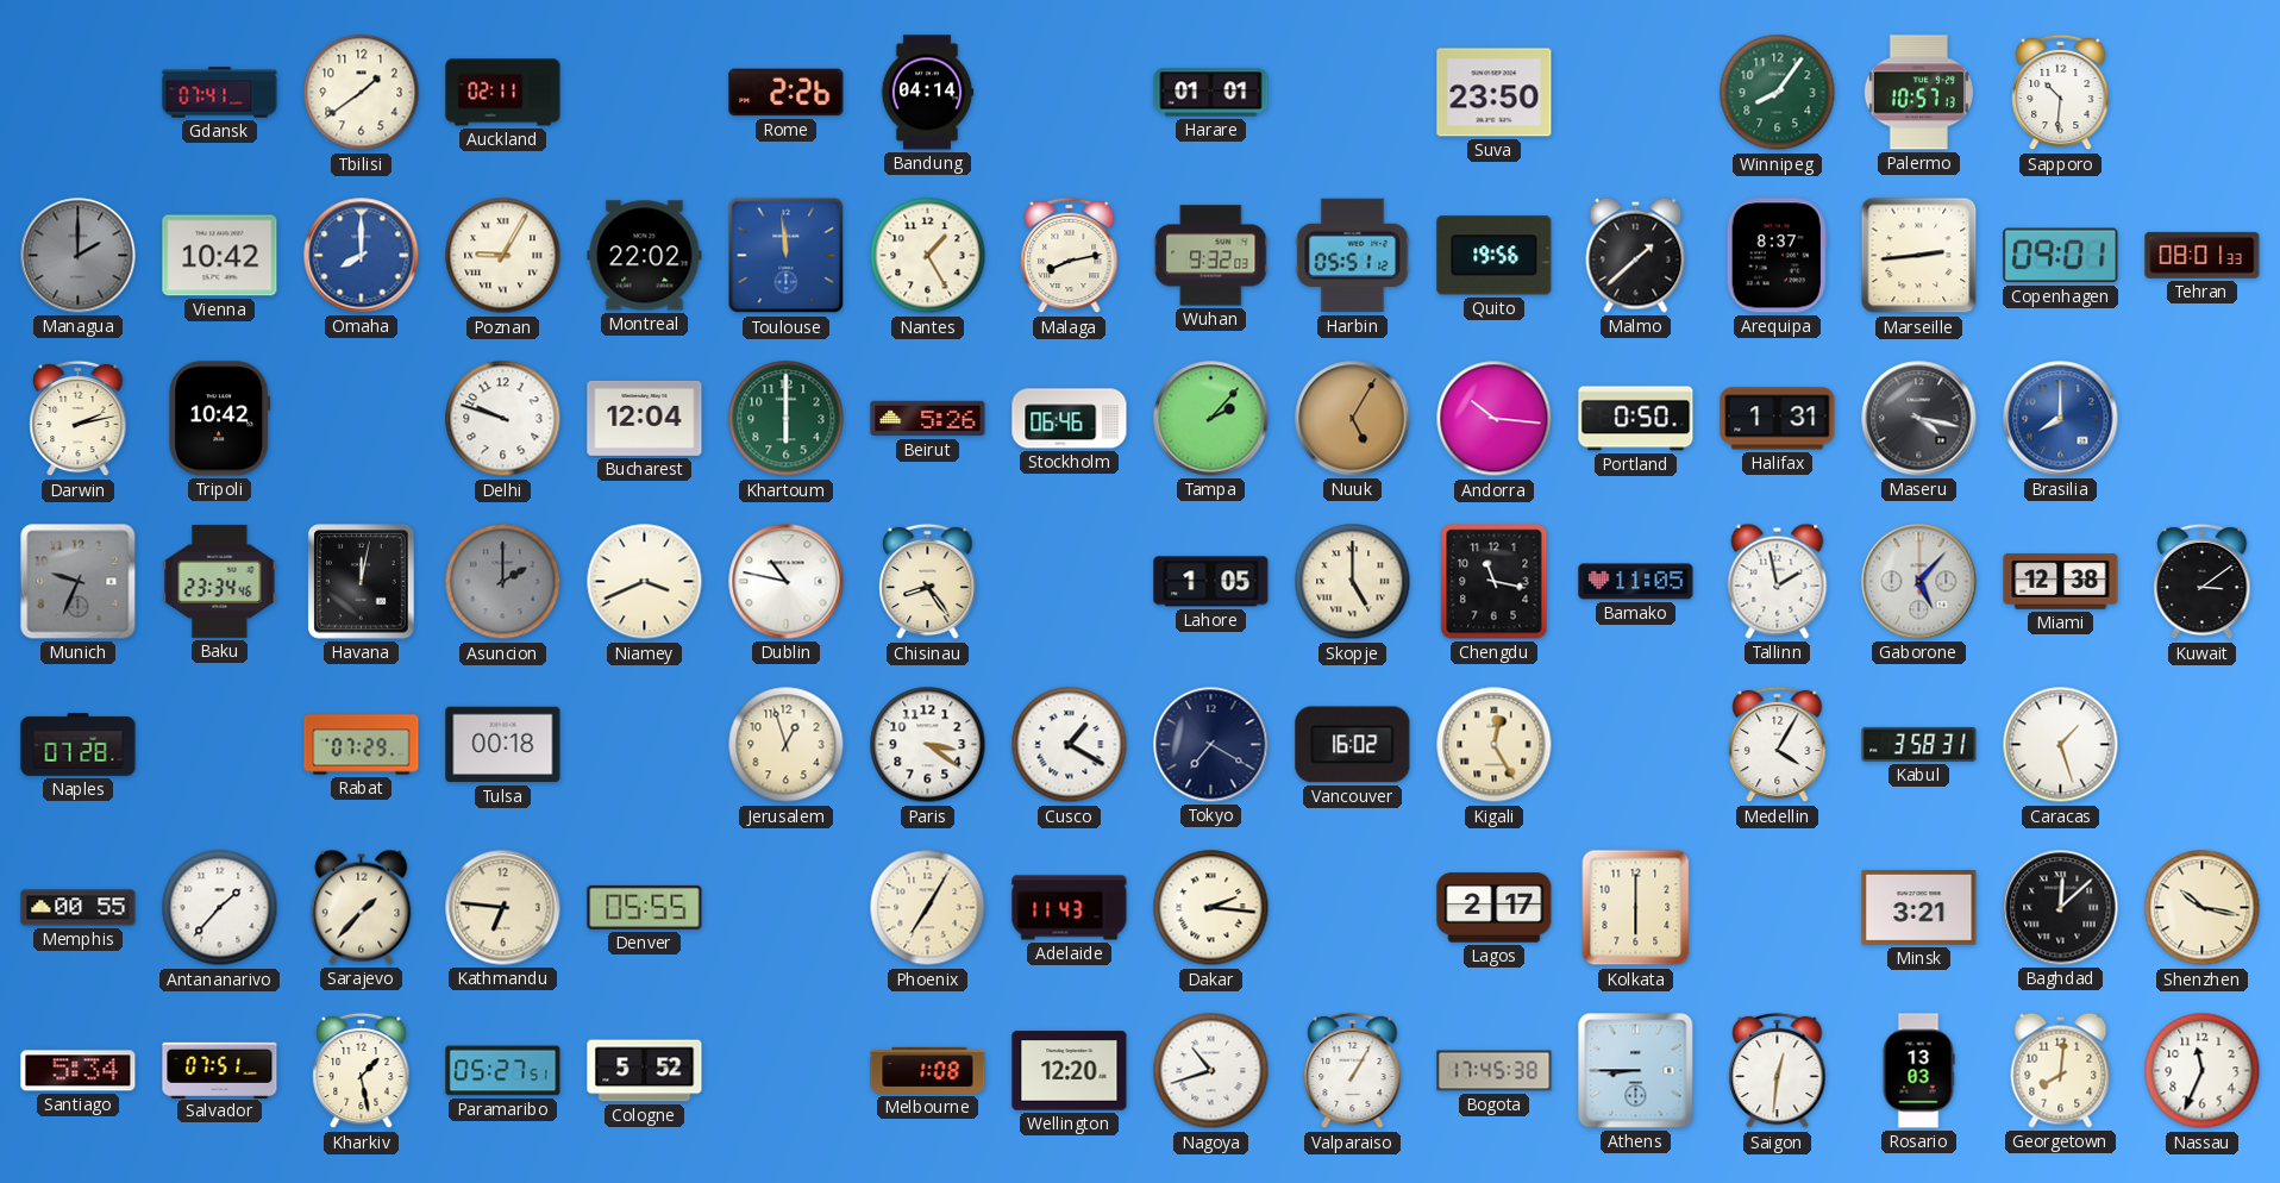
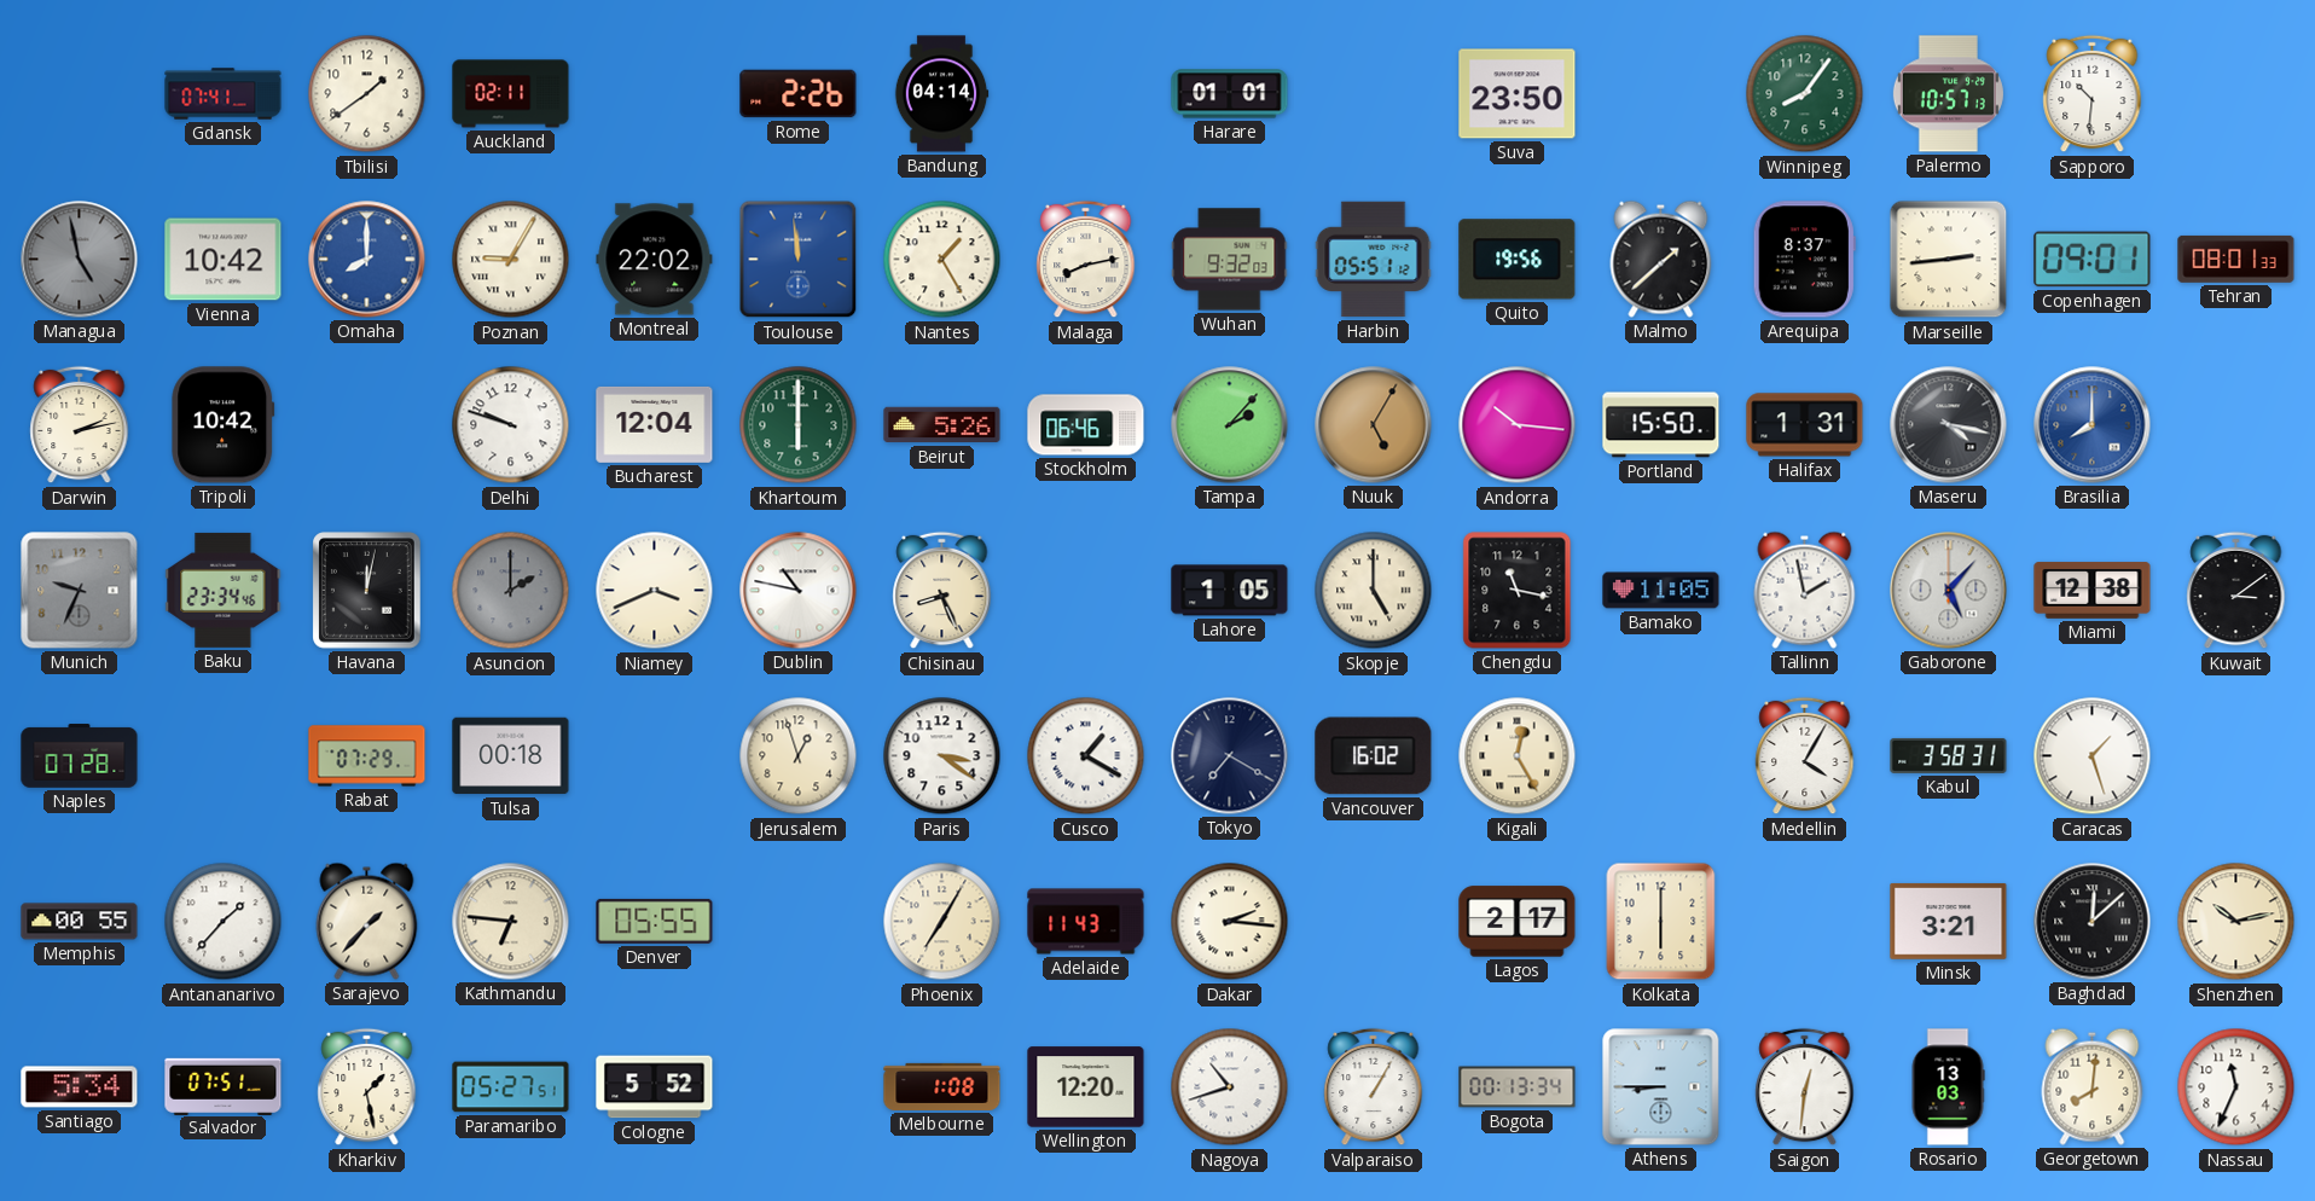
Managua: 2:00 -> 4:58
Portland: 0:50 -> 15:50
Chisinau: 8:24 -> 8:26
Shenzhen: 10:17 -> 10:13
Bogota: 17:45 -> 00:13
